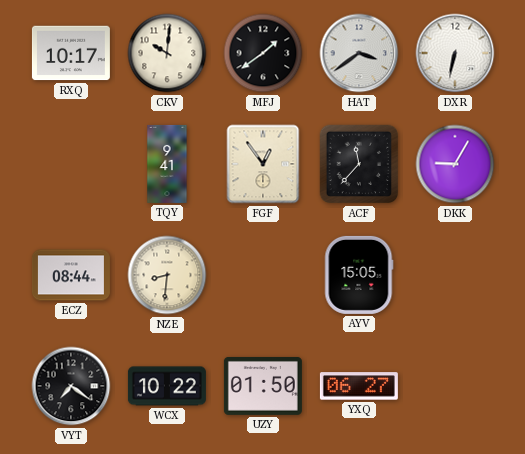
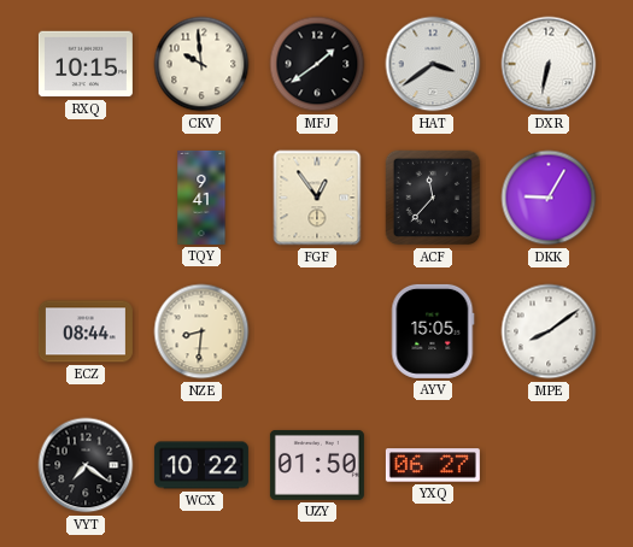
RXQ: 10:17 -> 10:15
CKV: 10:01 -> 9:59
MPE: none -> 8:09
